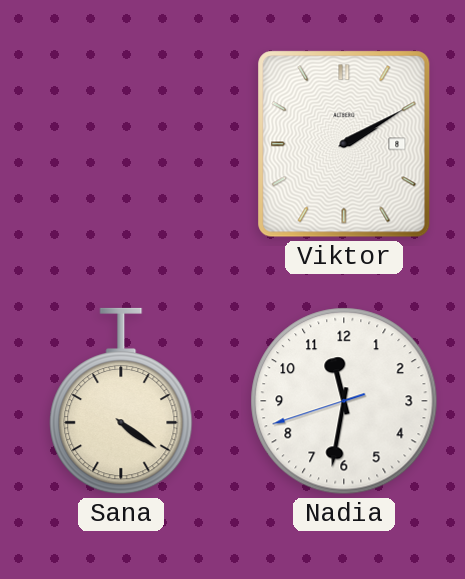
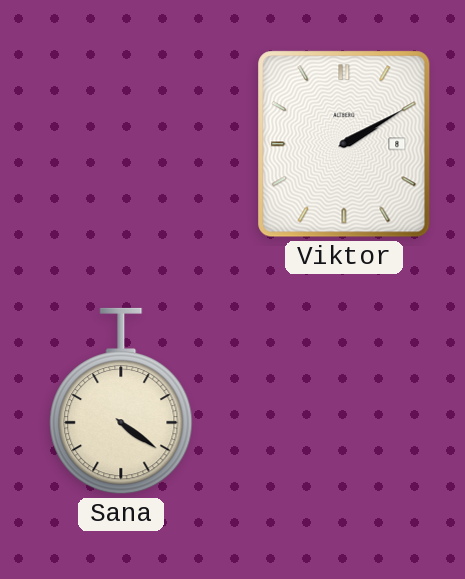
Nadia: 11:31 -> none
